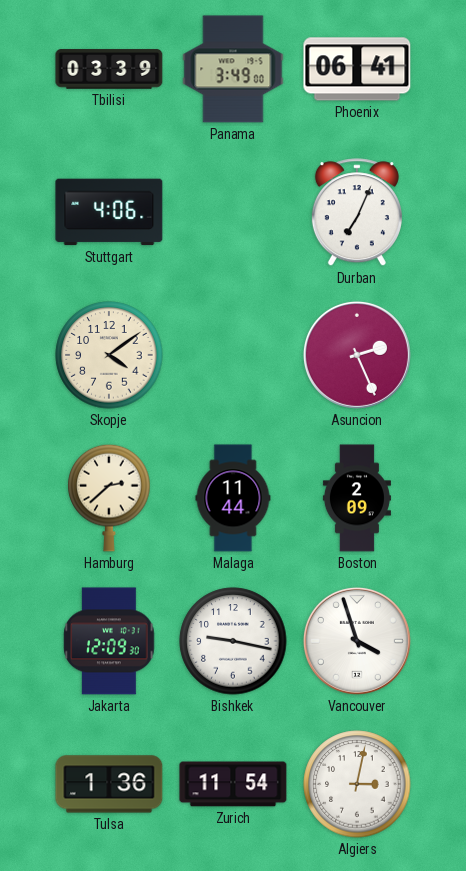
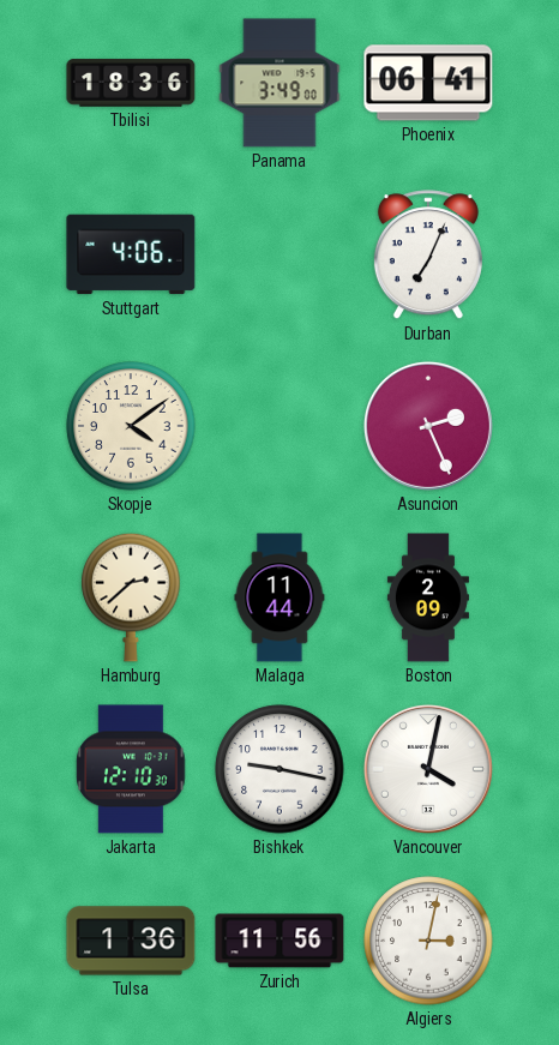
Tbilisi: 03:39 -> 18:36
Jakarta: 12:09 -> 12:10
Vancouver: 3:57 -> 4:02
Zurich: 11:54 -> 11:56
